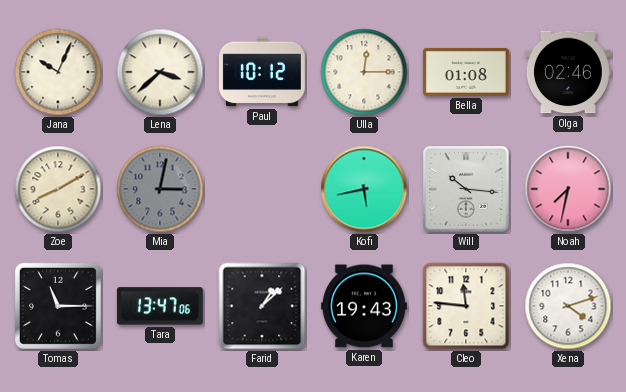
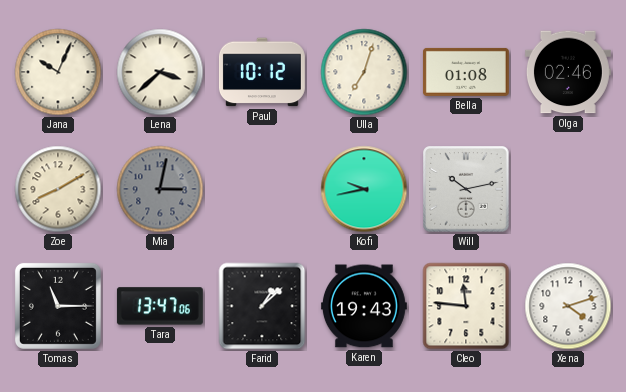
Ulla: 12:15 -> 7:03
Kofi: 5:43 -> 9:43
Will: 10:16 -> 10:13
Noah: 7:32 -> none
